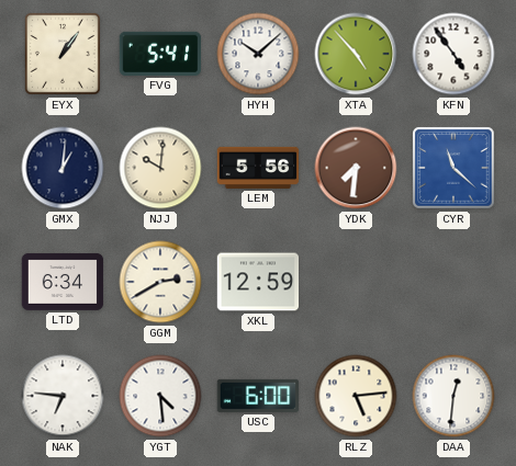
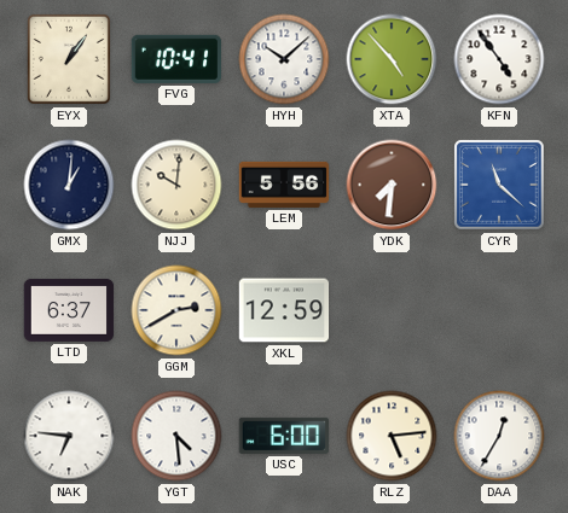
FVG: 5:41 -> 10:41
LTD: 6:34 -> 6:37
DAA: 12:31 -> 12:35
